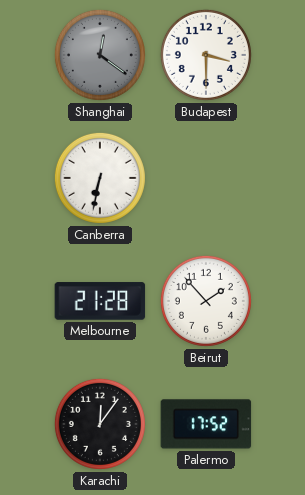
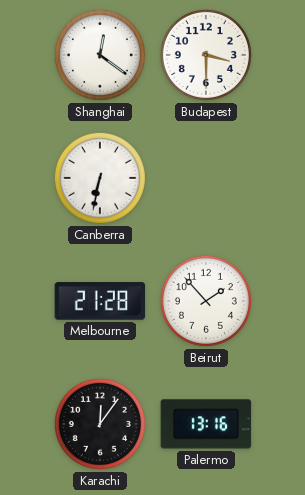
Shanghai dial: grey -> white
Palermo: 17:52 -> 13:16
